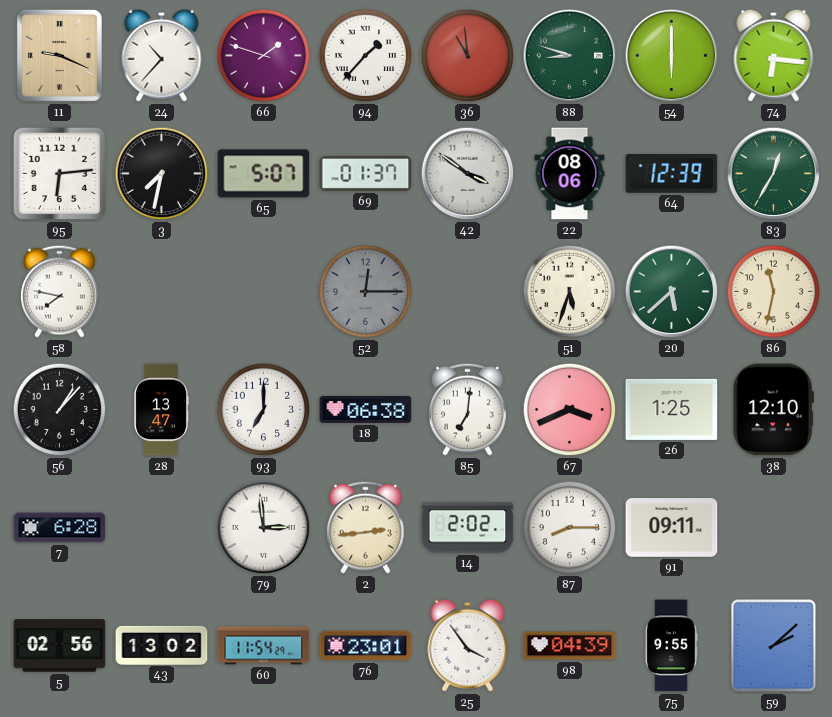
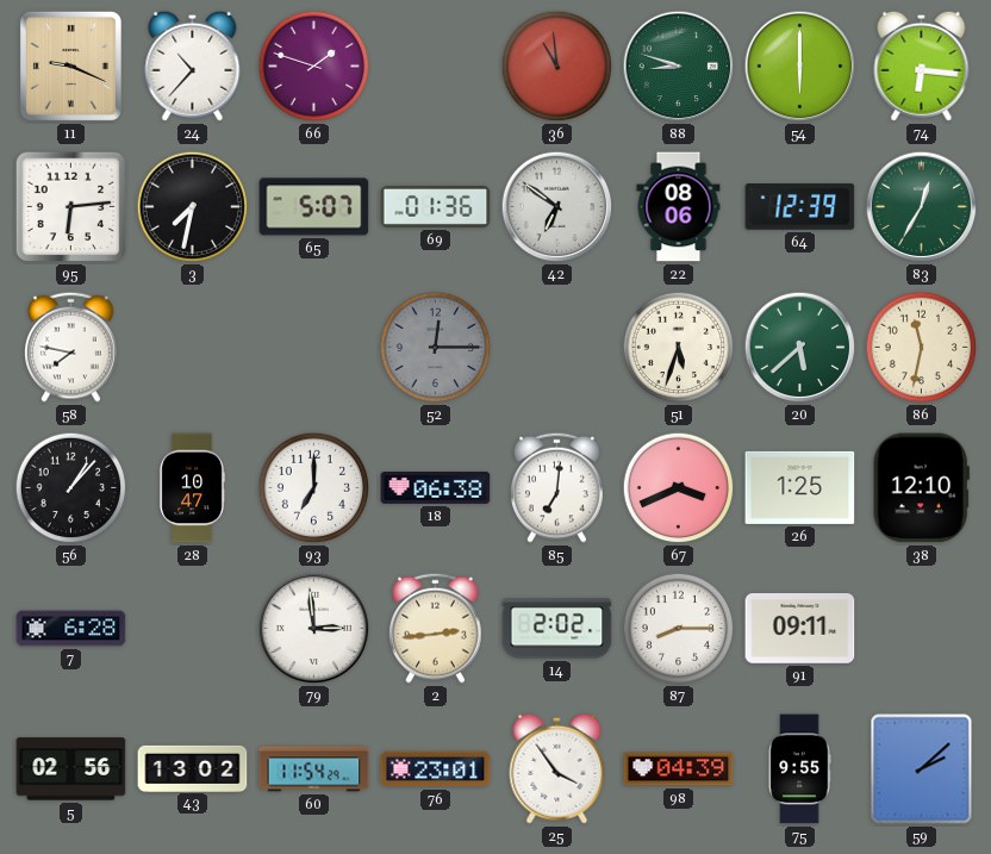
94: 1:37 -> none
69: 01:37 -> 01:36
42: 3:51 -> 6:51
28: 13:47 -> 10:47
